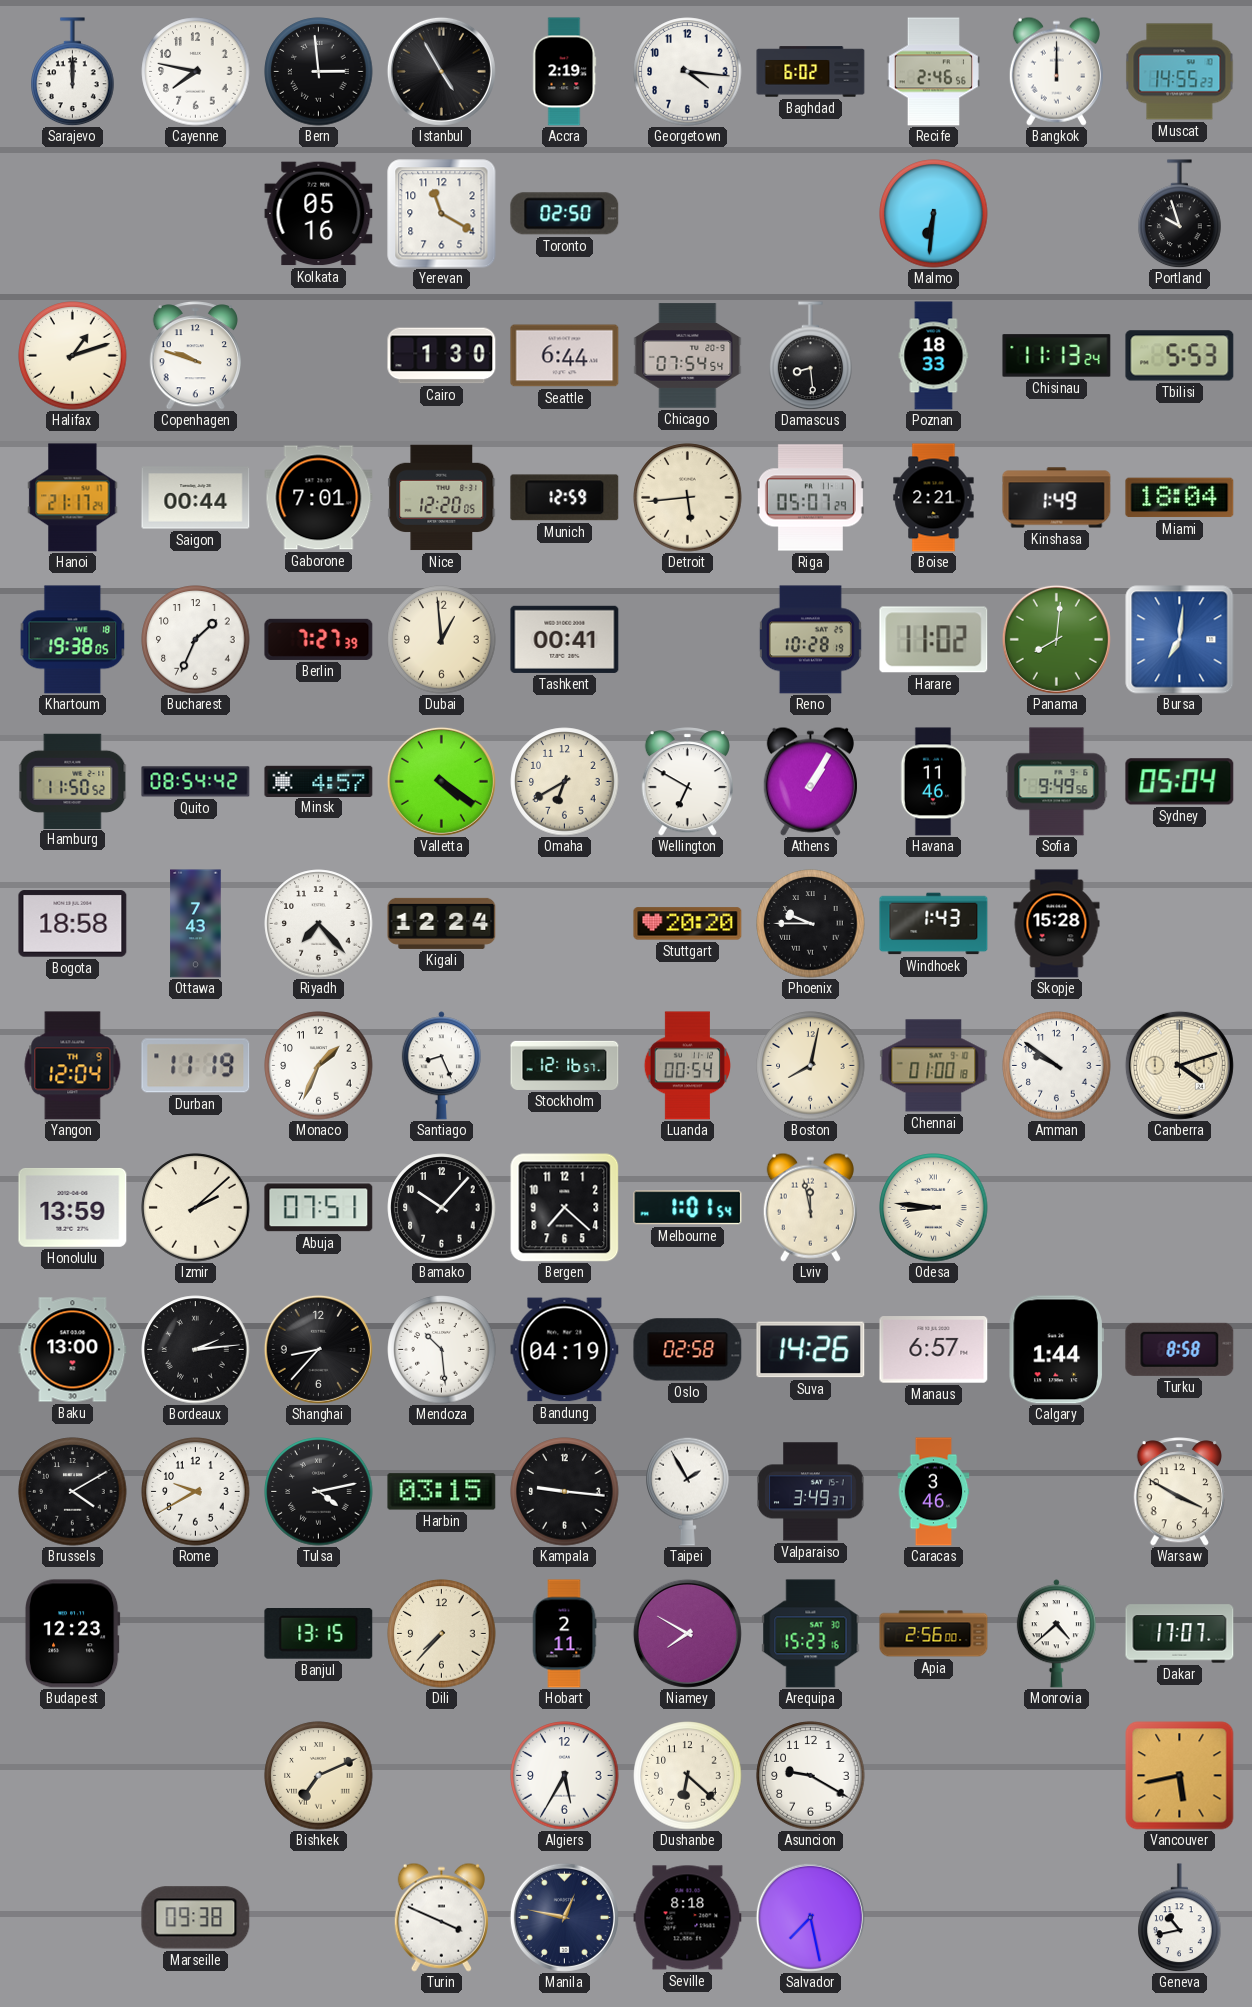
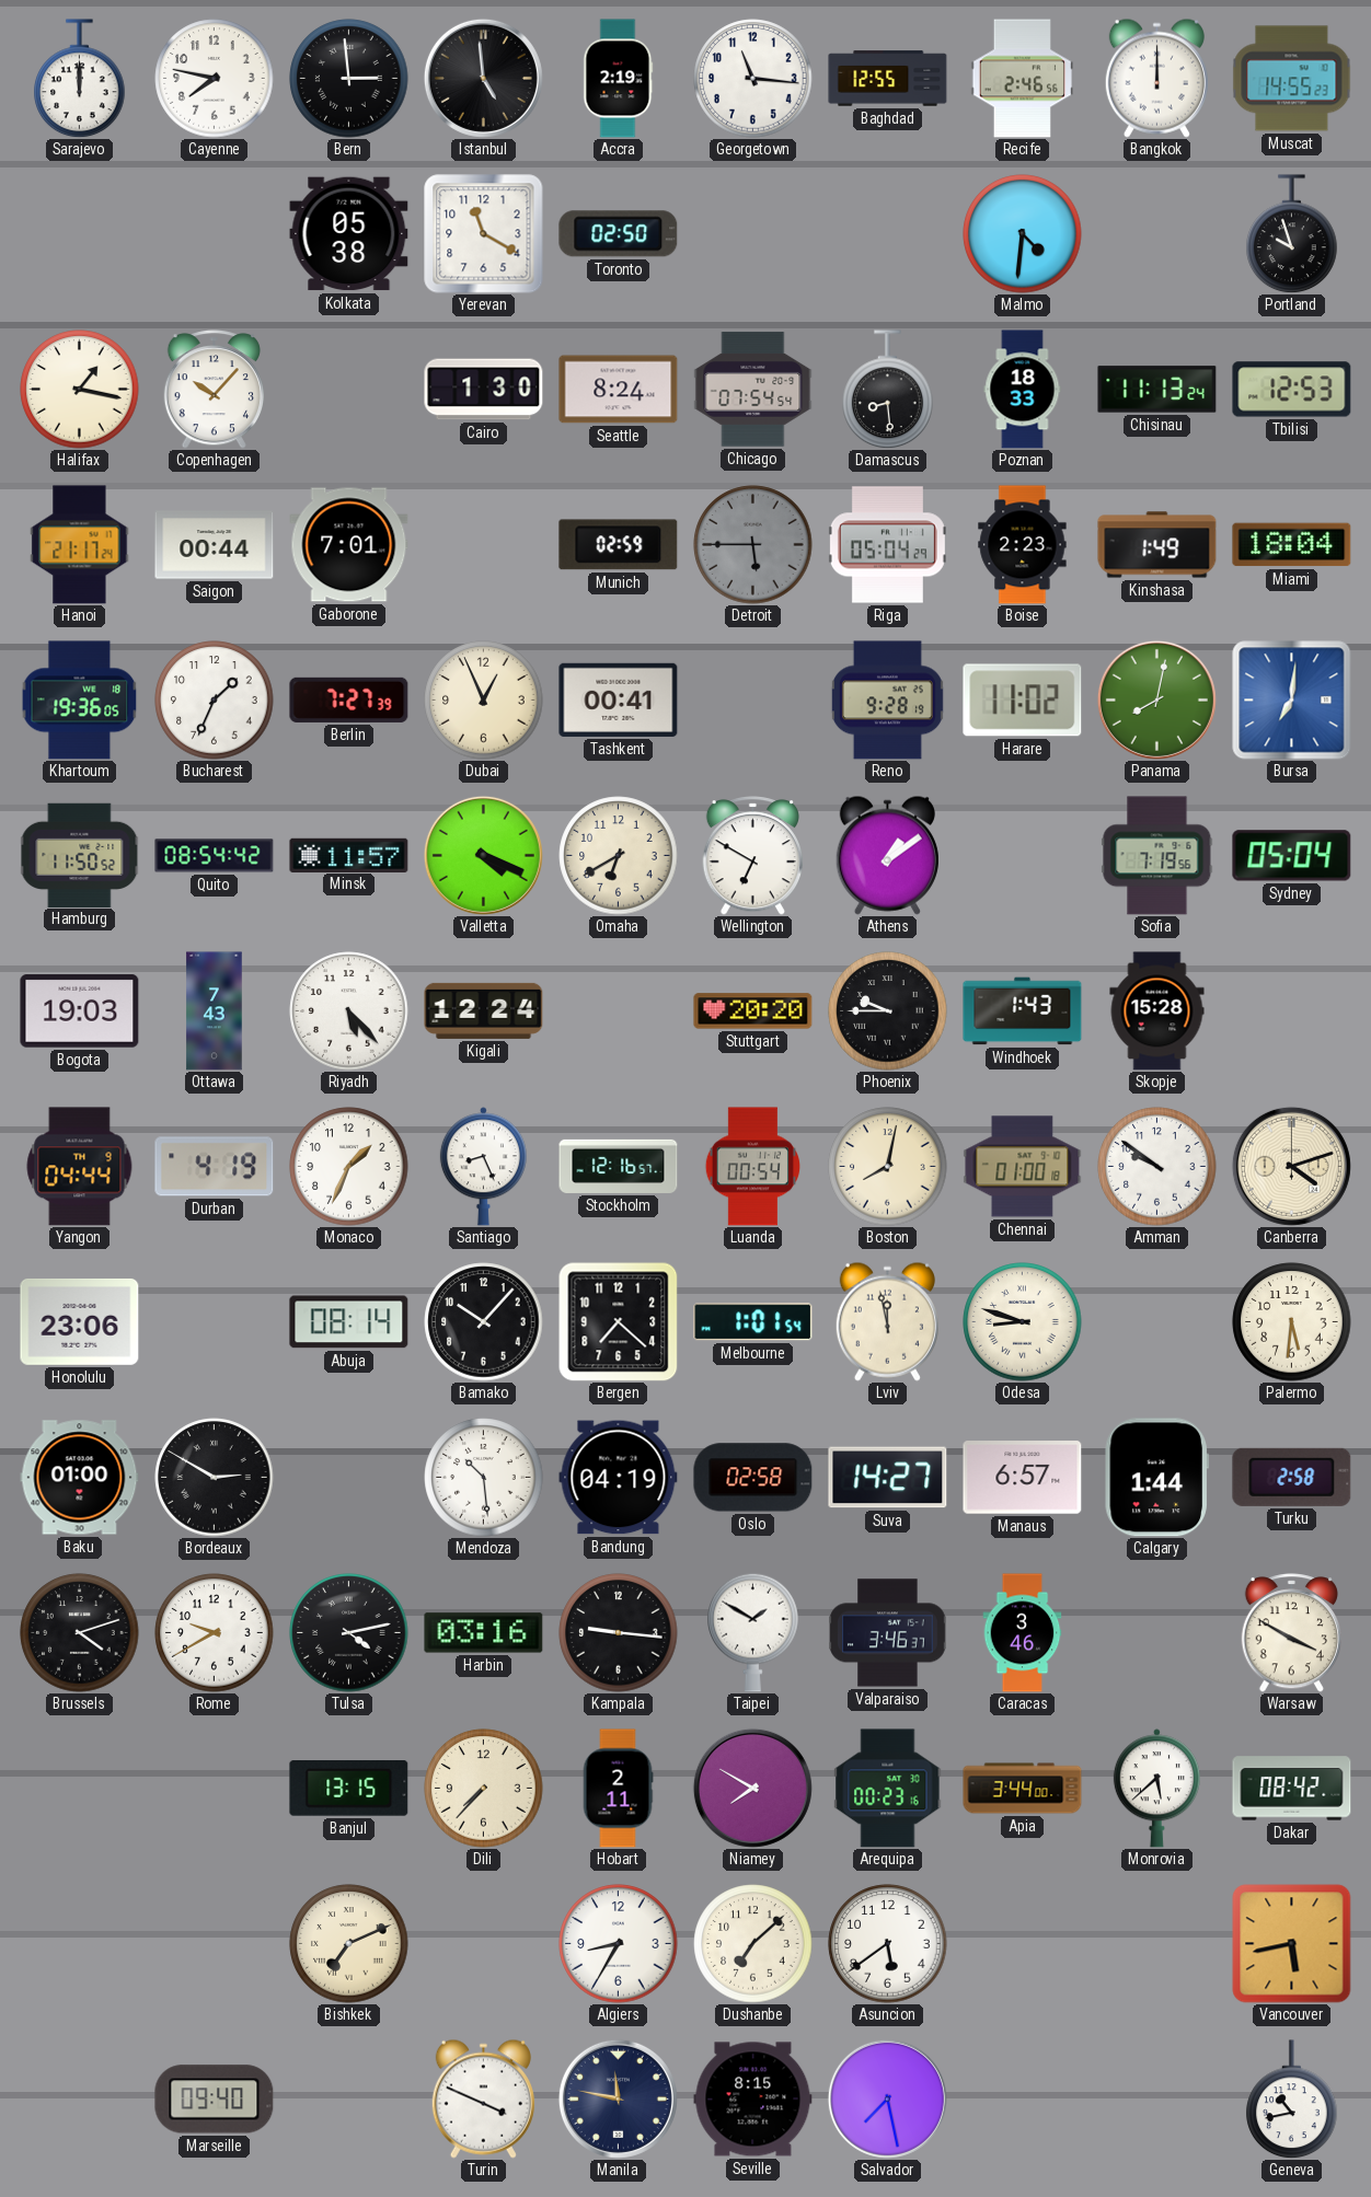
Istanbul: 4:55 -> 4:59
Georgetown: 4:16 -> 11:16
Baghdad: 6:02 -> 12:55
Kolkata: 05:16 -> 05:38
Malmo: 6:31 -> 4:31
Halifax: 1:12 -> 1:17
Copenhagen: 9:48 -> 10:07
Seattle: 6:44 -> 8:24
Tbilisi: 5:53 -> 12:53
Nice: 12:20 -> none
Munich: 12:59 -> 02:59
Detroit: 5:44 -> 5:45
Detroit dial: cream -> grey
Riga: 05:07 -> 05:04
Boise: 2:21 -> 2:23
Khartoum: 19:38 -> 19:36
Dubai: 12:59 -> 12:56
Reno: 10:28 -> 9:28
Panama: 8:01 -> 8:02
Minsk: 4:57 -> 11:57
Valletta: 4:21 -> 4:19
Athens: 1:05 -> 1:09
Havana: 11:46 -> none
Sofia: 9:49 -> 7:19
Bogota: 18:58 -> 19:03
Riyadh: 7:23 -> 5:23
Yangon: 12:04 -> 04:44
Durban: 11:19 -> 4:19
Honolulu: 13:59 -> 23:06
Izmir: 2:08 -> none
Abuja: 07:51 -> 08:14
Odesa: 8:46 -> 8:48
Palermo: none -> 5:31
Baku: 13:00 -> 01:00
Bordeaux: 2:14 -> 2:50
Shanghai: 8:37 -> none
Suva: 14:26 -> 14:27
Turku: 8:58 -> 2:58
Brussels: 4:10 -> 4:12
Harbin: 03:15 -> 03:16
Taipei: 1:55 -> 1:50
Valparaiso: 3:49 -> 3:46
Budapest: 12:23 -> none
Arequipa: 15:23 -> 00:23
Apia: 2:56 -> 3:44
Monrovia: 4:38 -> 5:38
Dakar: 17:07 -> 08:42
Algiers: 5:35 -> 8:35
Dushanbe: 6:22 -> 7:08
Asuncion: 9:20 -> 5:39
Marseille: 09:38 -> 09:40
Manila: 12:47 -> 11:47
Seville: 8:18 -> 8:15
